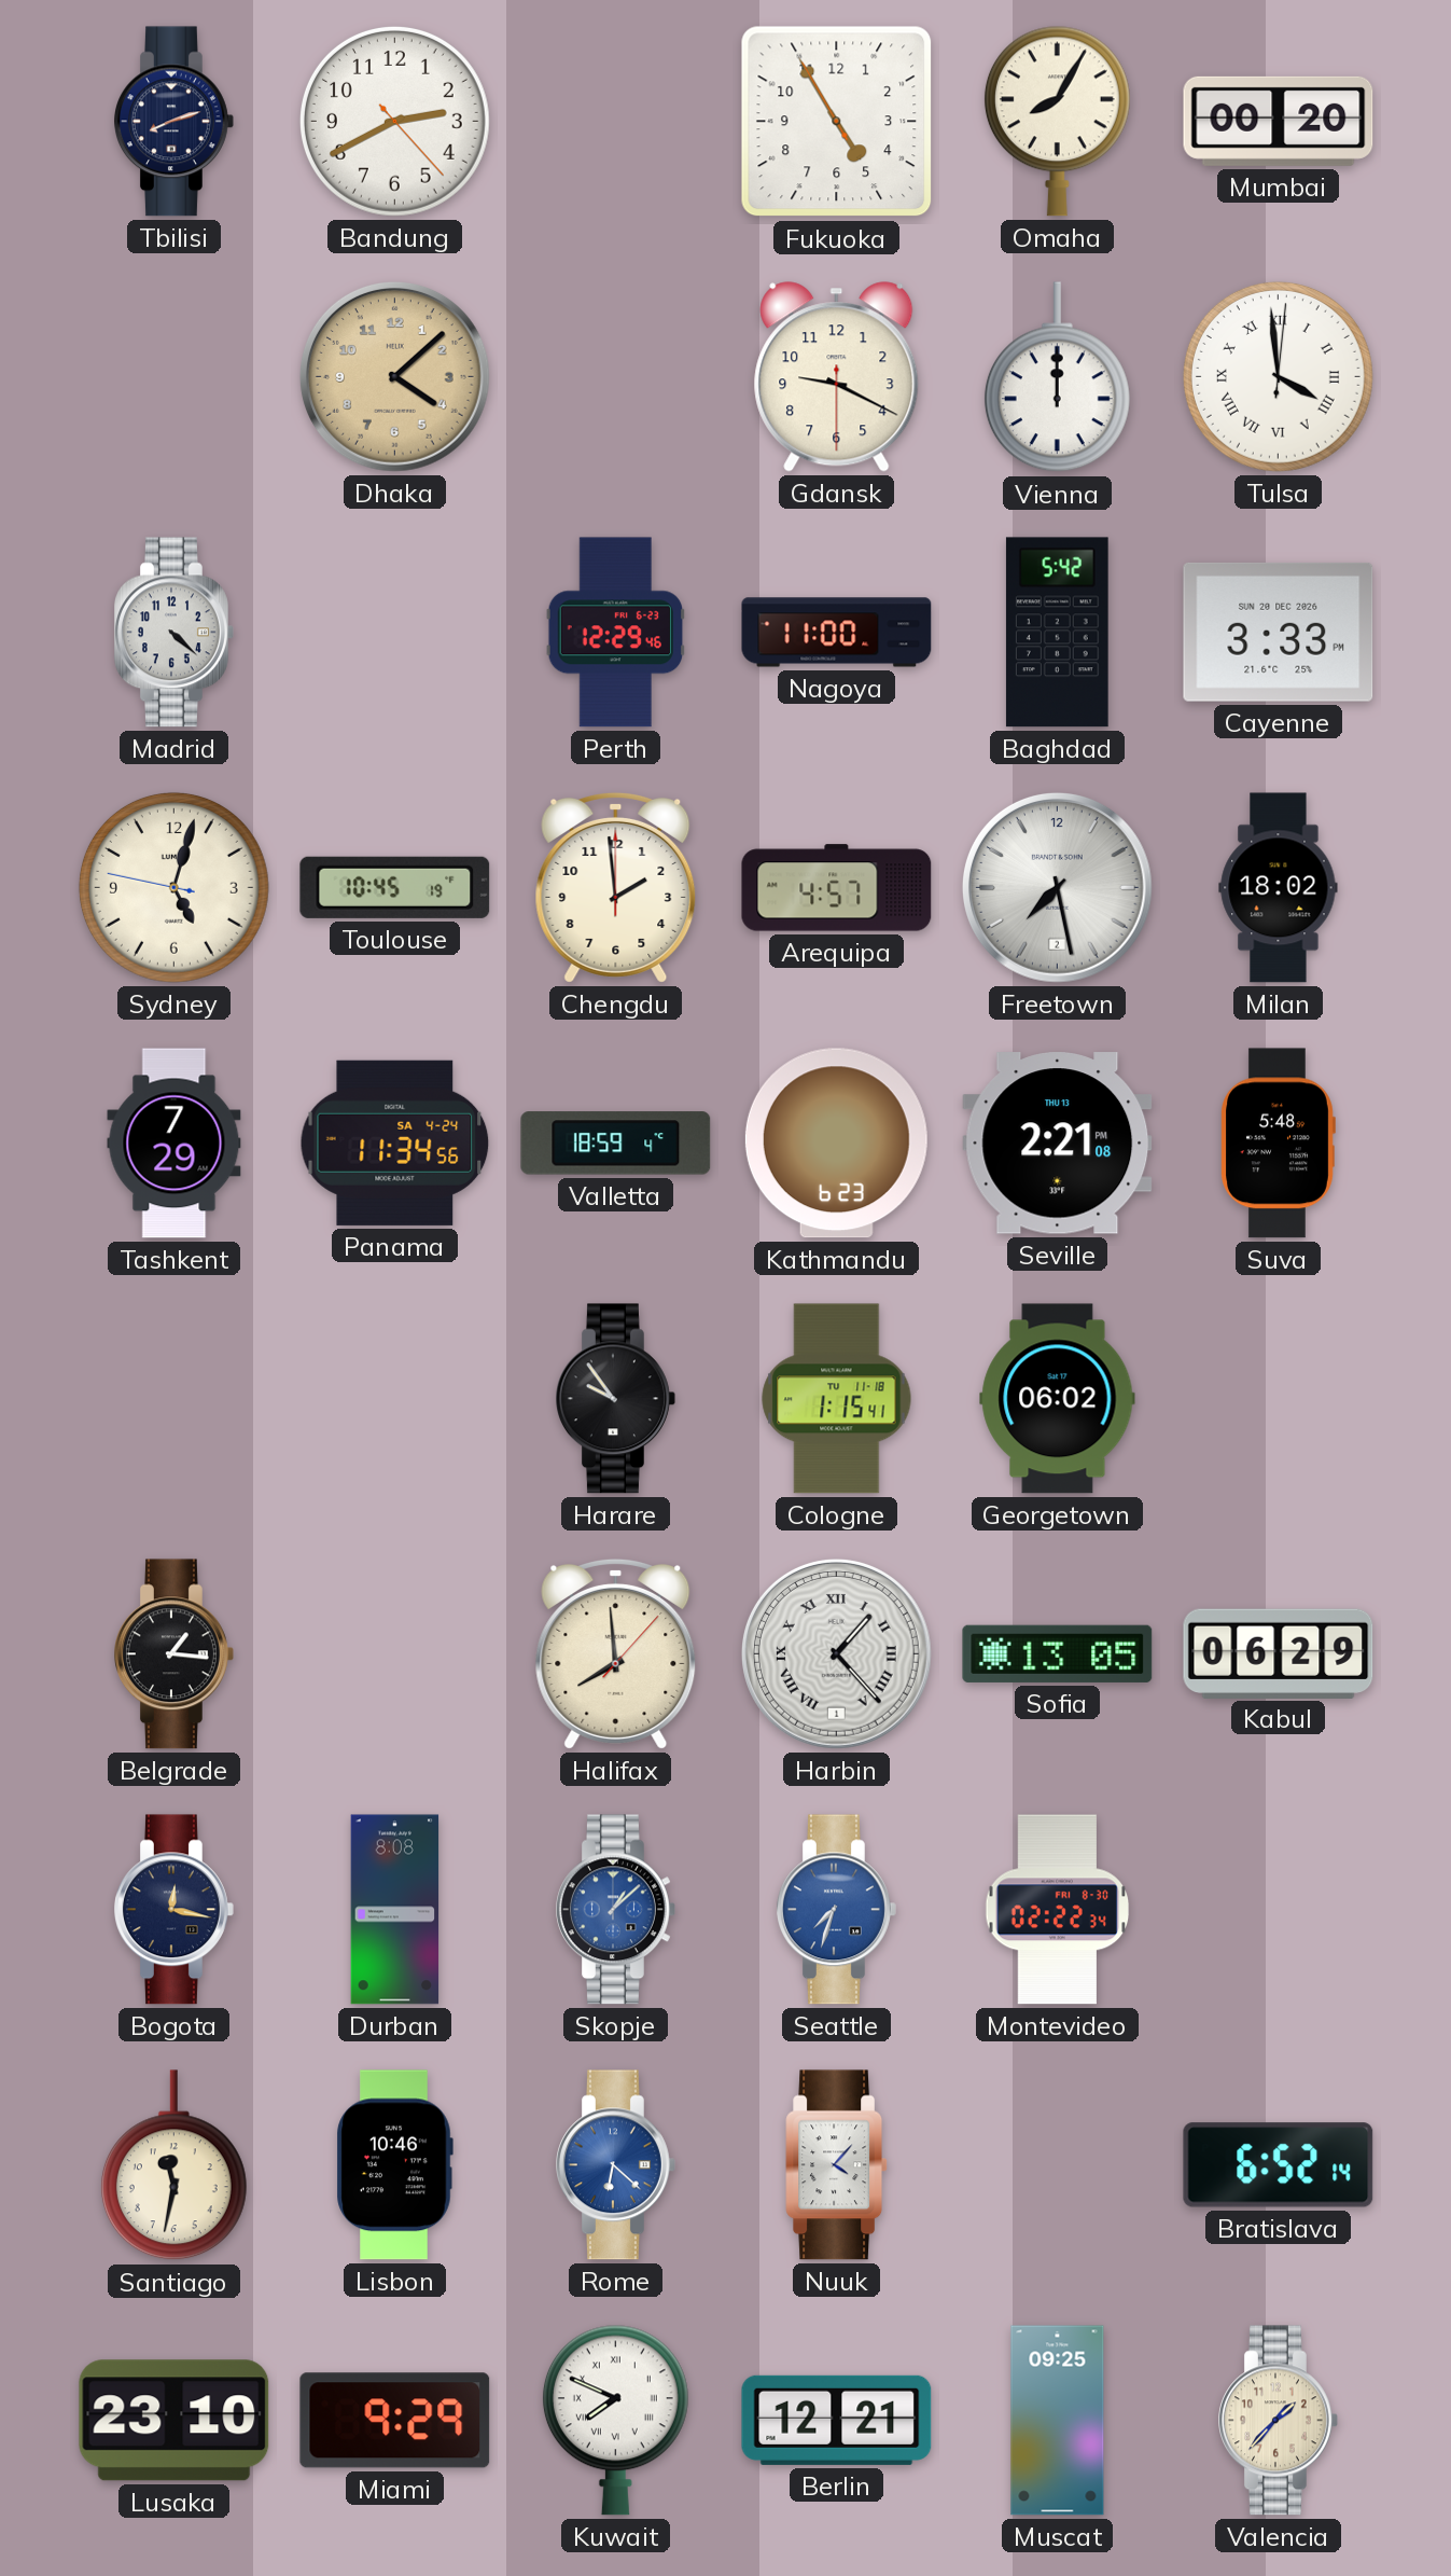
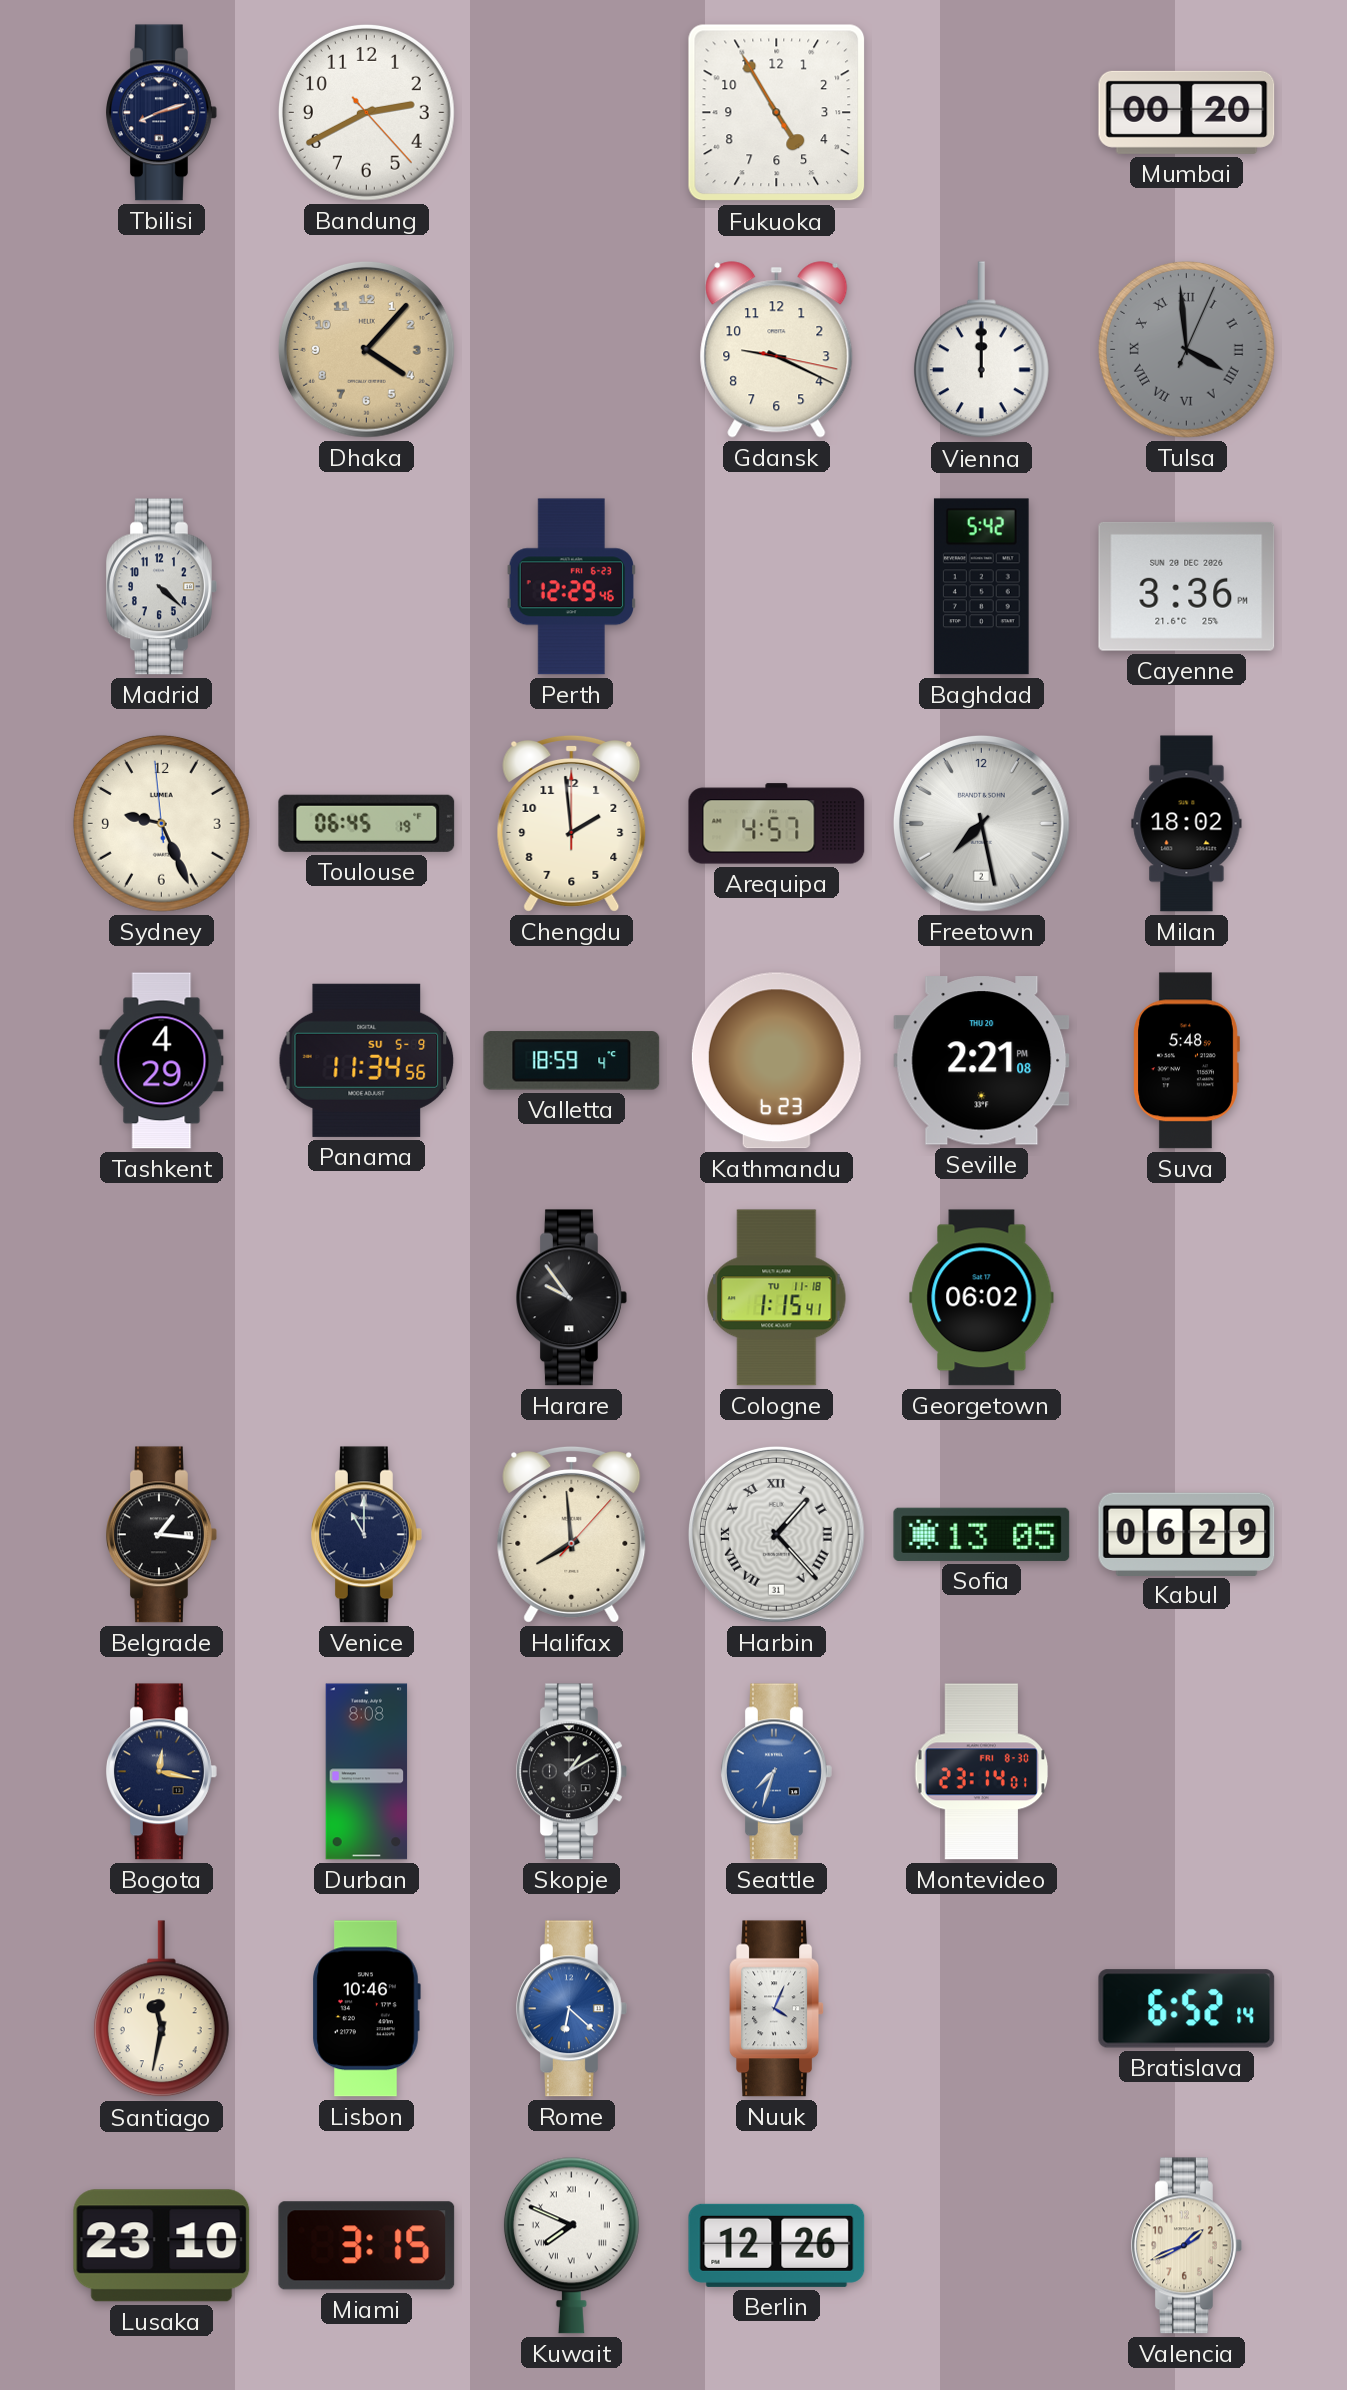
Omaha: 8:05 -> none
Dhaka: 4:08 -> 4:07
Gdansk: 9:19:30 -> 9:19:17
Tulsa: 3:59:01 -> 3:59:04
Tulsa dial: white -> grey
Nagoya: 11:00 -> none
Cayenne: 3:33 -> 3:36
Sydney: 5:02 -> 9:25
Toulouse: 10:45 -> 06:45
Tashkent: 7:29 -> 4:29
Panama date: SA 4-24 -> SU 5-9
Seville date: THU 13 -> THU 20
Venice: none -> 11:00
Harbin date: 1 -> 31
Skopje: 1:08 -> 1:10
Skopje dial: blue -> black
Montevideo: 02:22 -> 23:14
Nuuk: 4:07 -> 4:04
Miami: 9:29 -> 3:15
Berlin: 12:21 -> 12:26
Muscat: 09:25 -> none
Valencia: 1:37 -> 1:41
